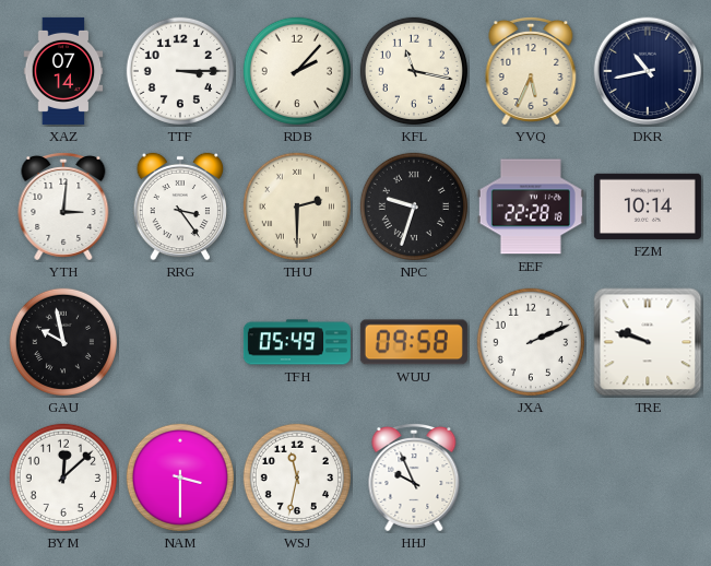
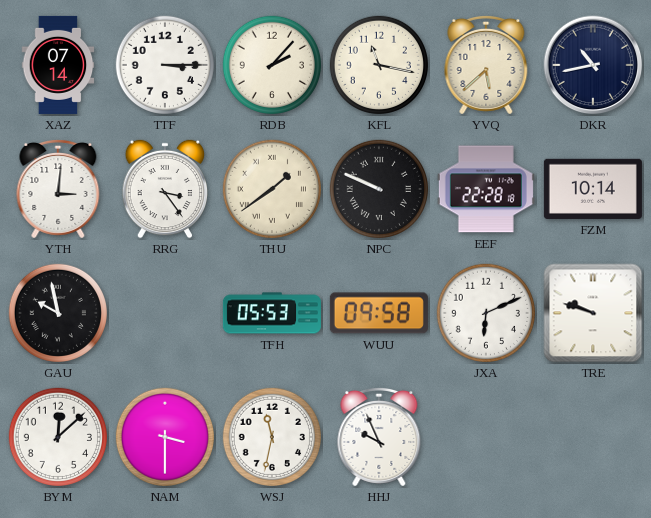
YVQ: 5:34 -> 5:38
THU: 2:30 -> 1:39
NPC: 9:33 -> 9:49
TFH: 05:49 -> 05:53
JXA: 2:11 -> 6:11
